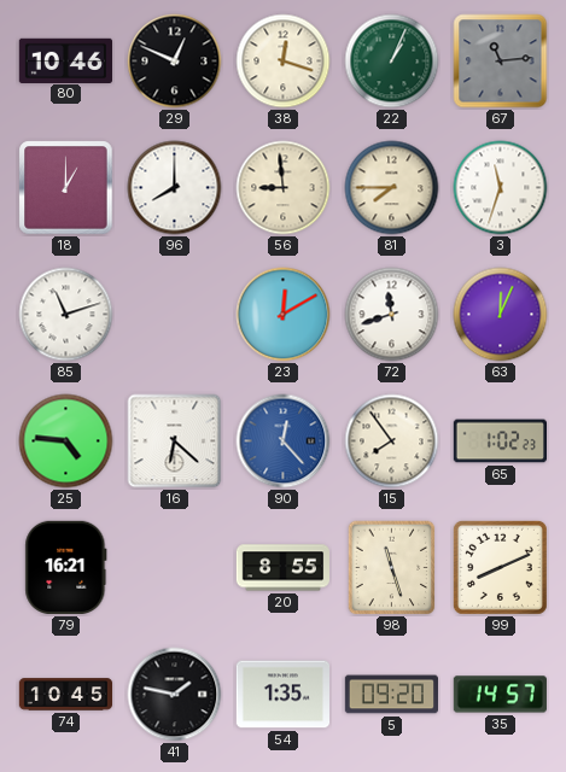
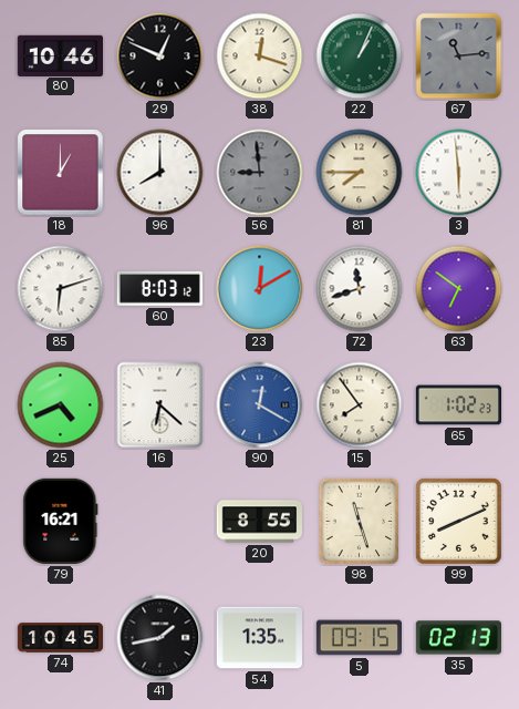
56 dial: cream -> grey
3: 11:33 -> 5:59
85: 11:12 -> 6:12
60: none -> 8:03
63: 12:04 -> 6:51
25: 4:46 -> 4:41
90: 12:23 -> 12:20
41: 1:47 -> 1:43
5: 09:20 -> 09:15
35: 14:57 -> 02:13
